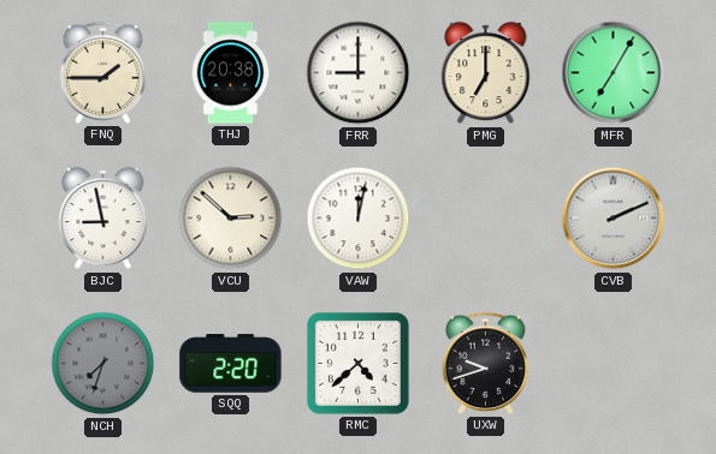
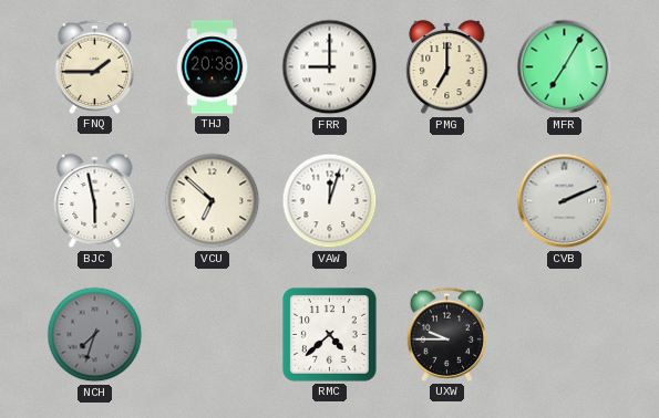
BJC: 8:58 -> 5:58
VCU: 2:52 -> 6:52
VAW: 12:02 -> 12:03
SQQ: 2:20 -> none
UXW: 9:42 -> 9:45
